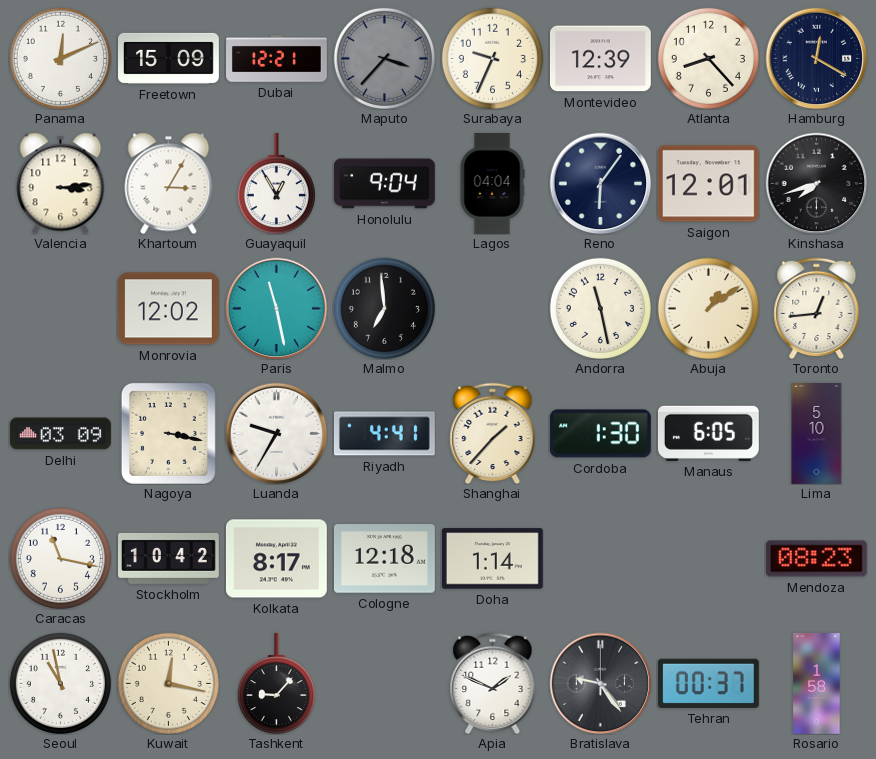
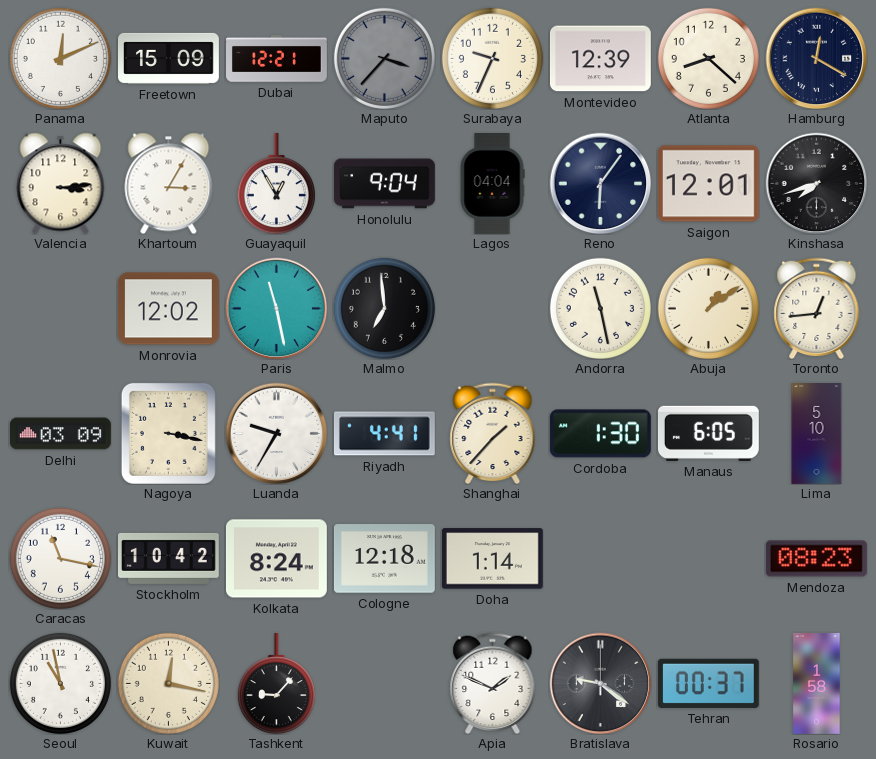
Atlanta: 8:23 -> 8:22
Kolkata: 8:17 -> 8:24
Bratislava: 9:24 -> 9:21
